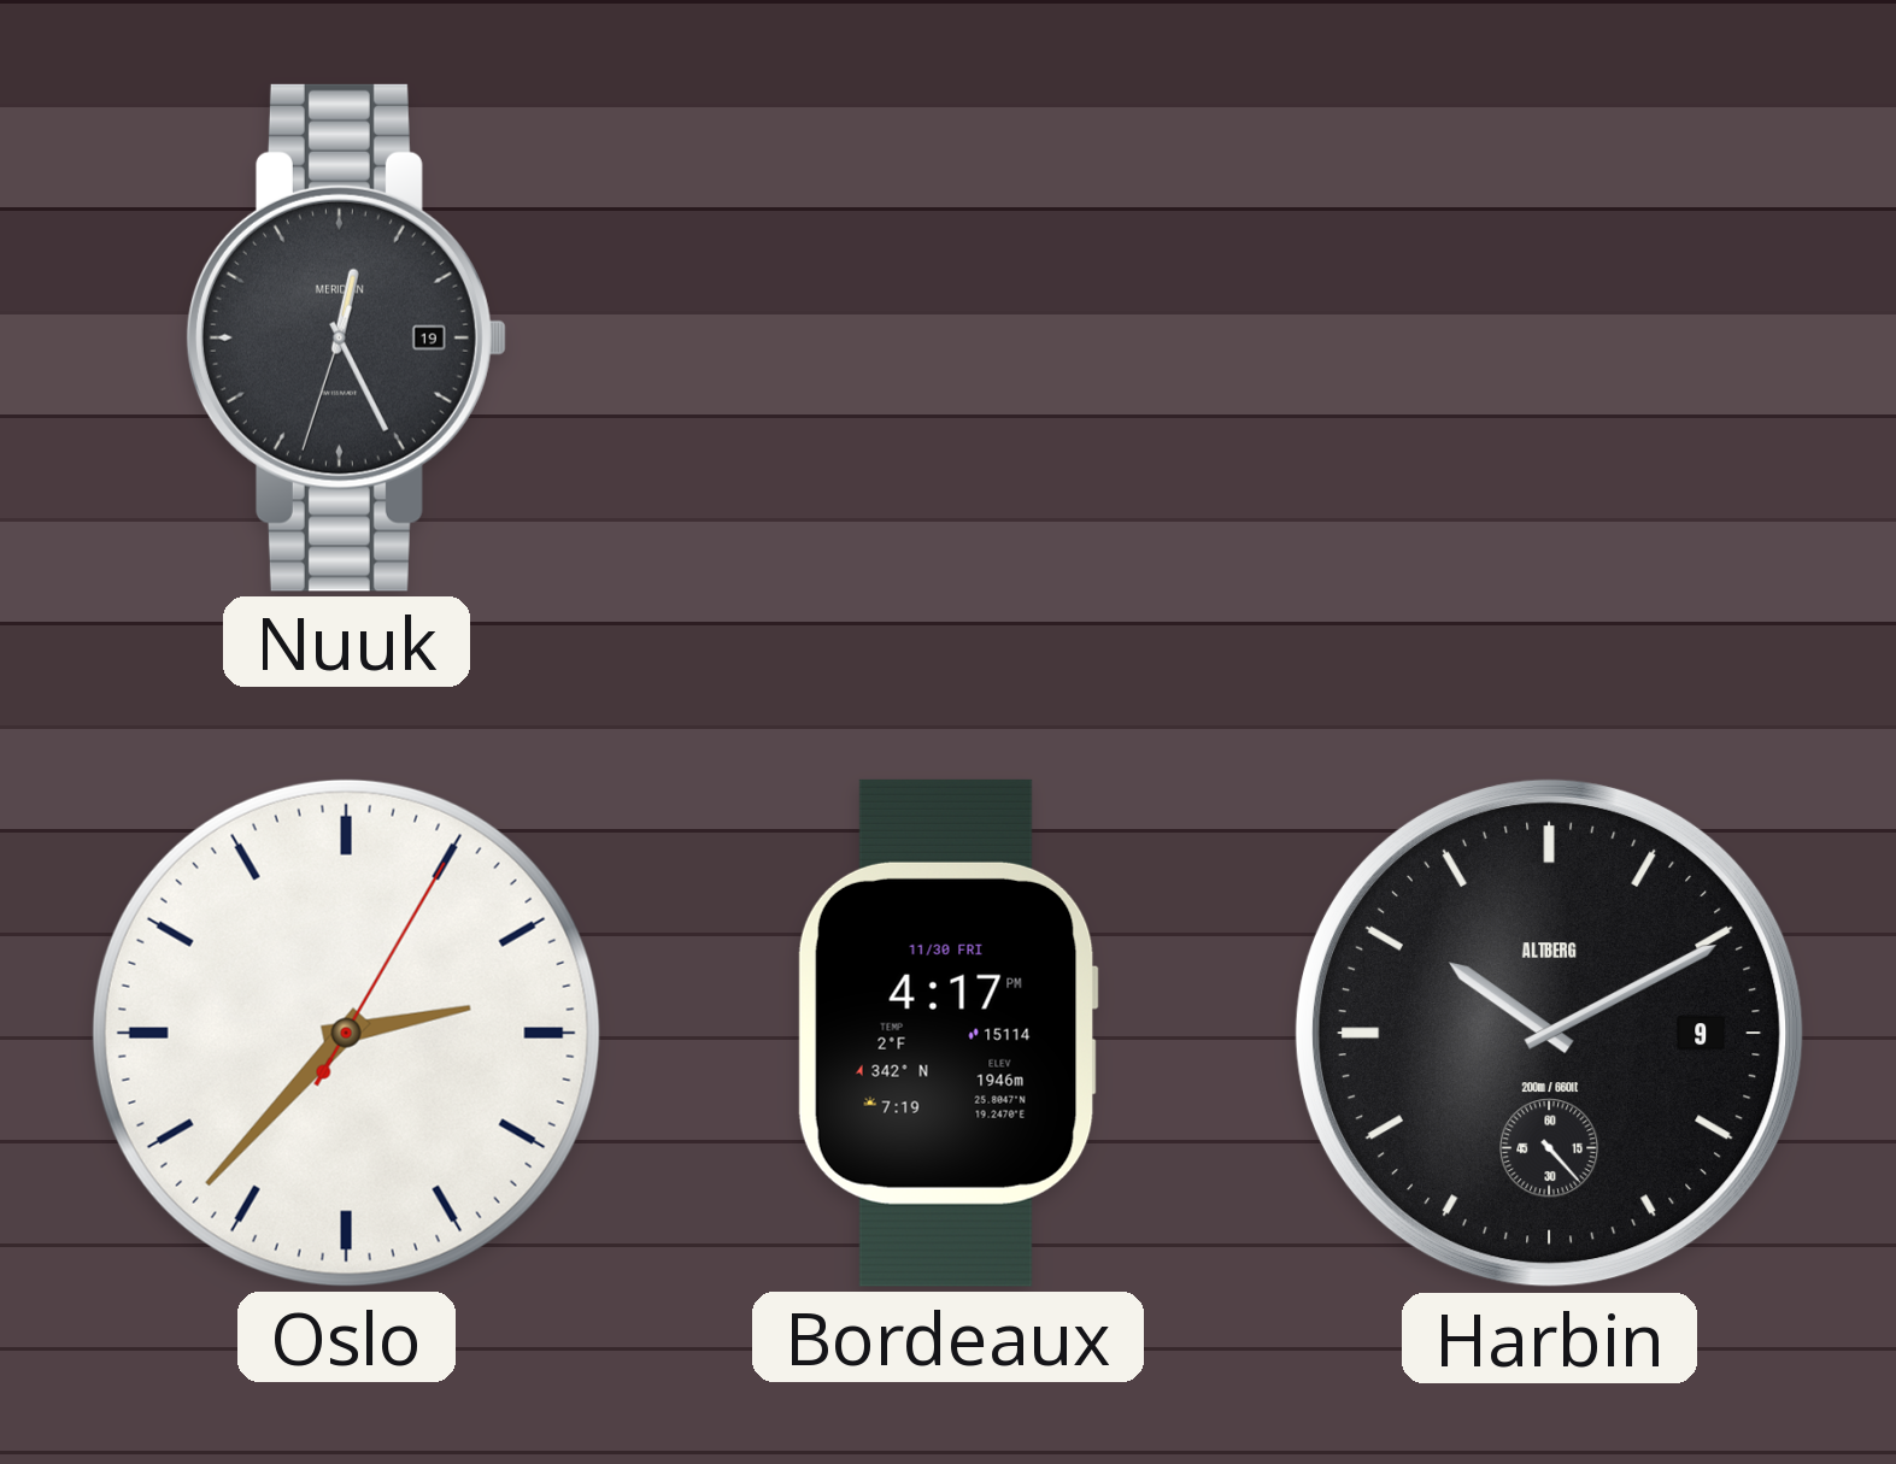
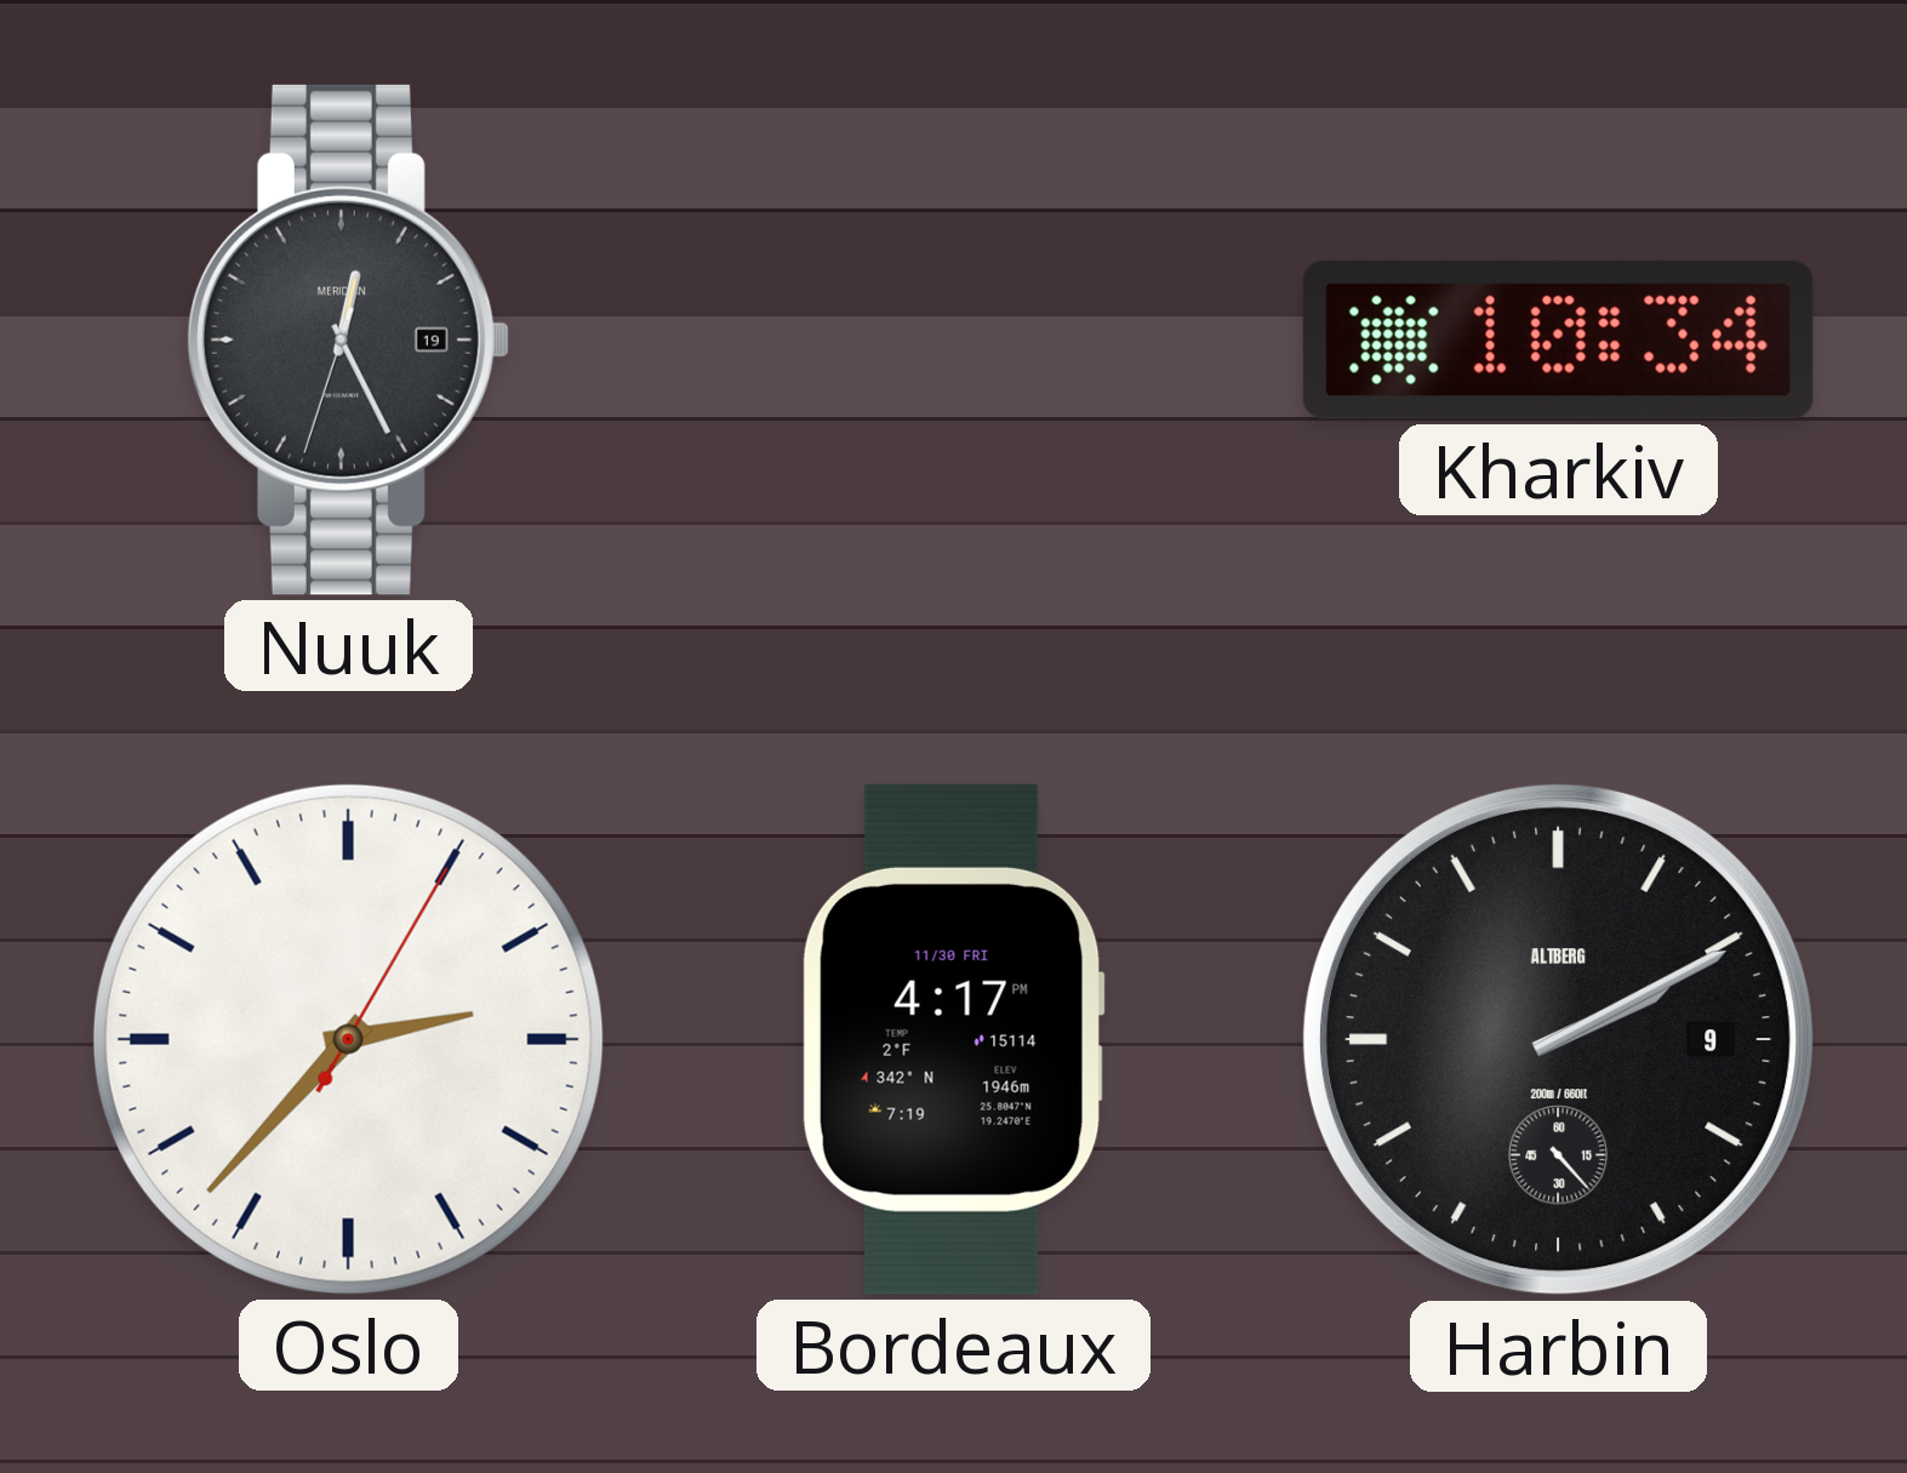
Kharkiv: none -> 10:34
Harbin: 10:10 -> 2:10
